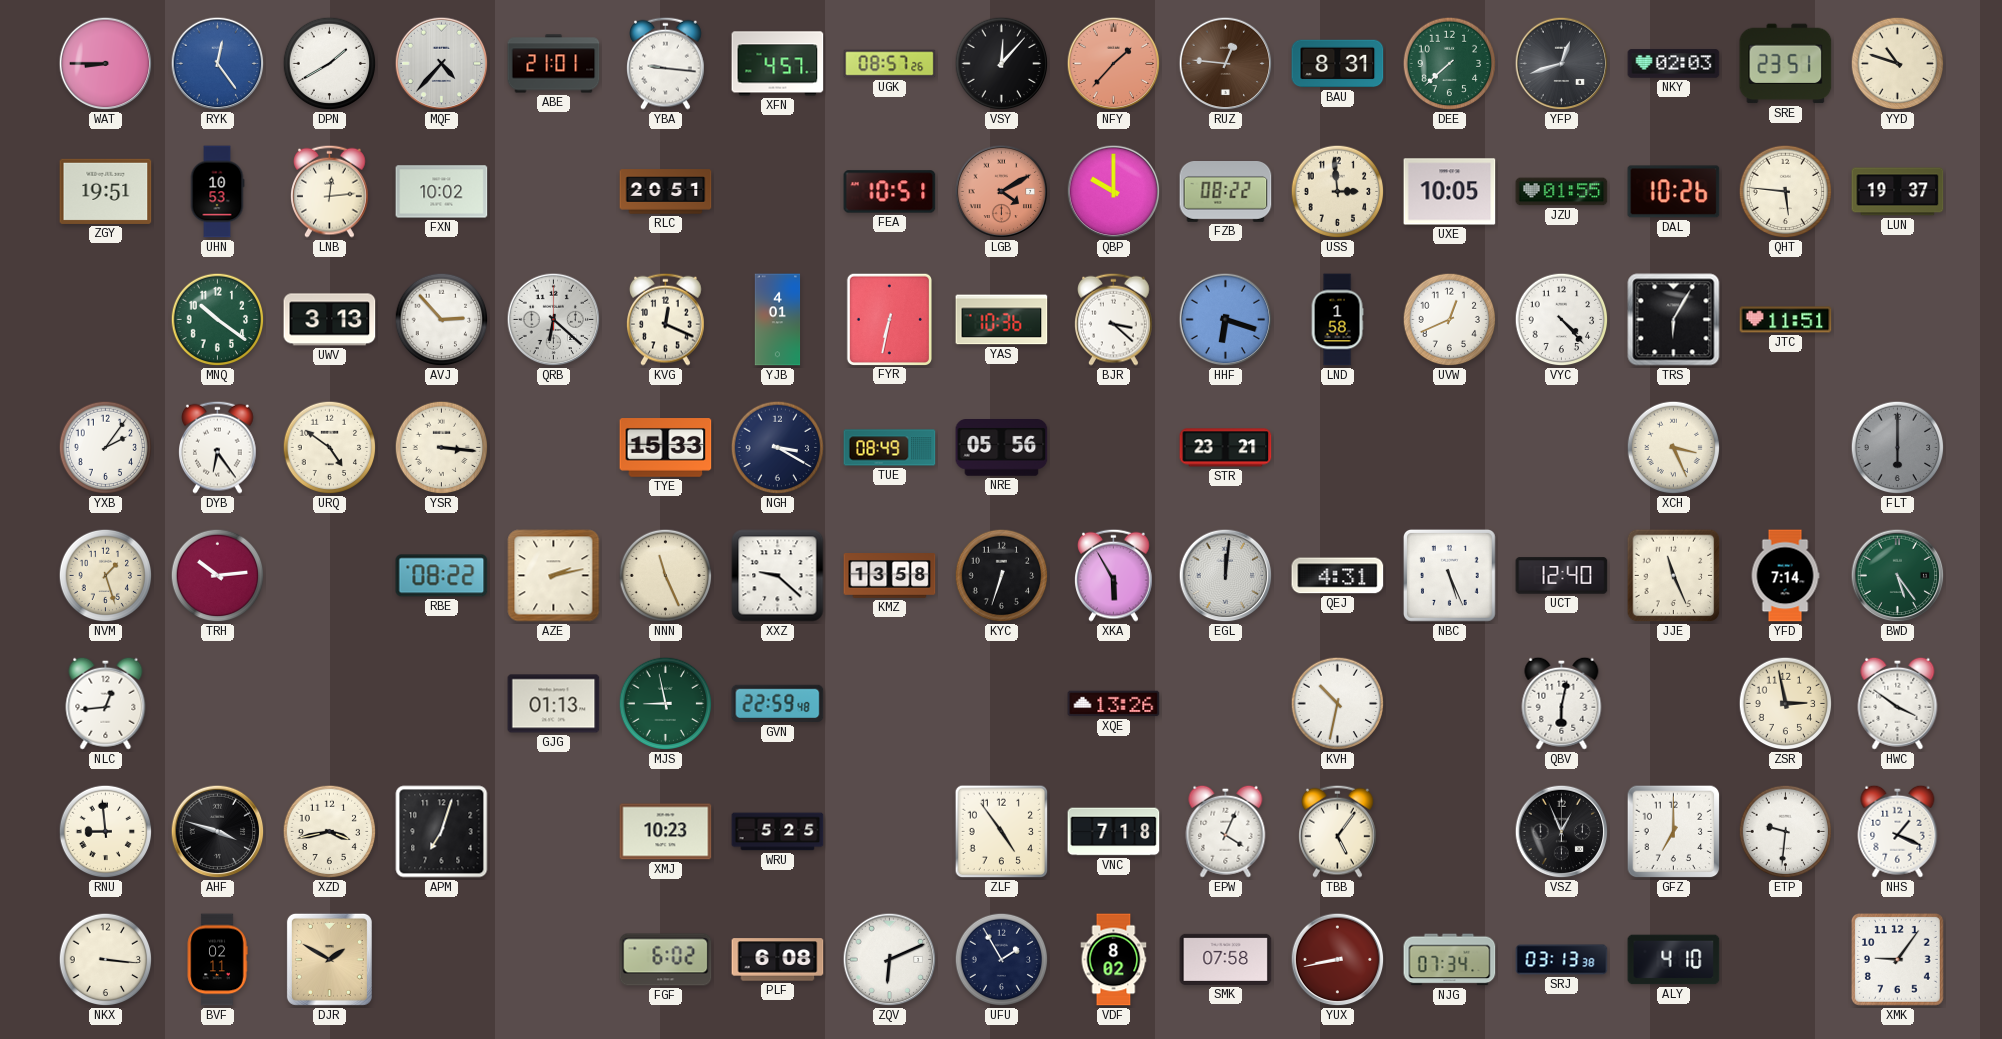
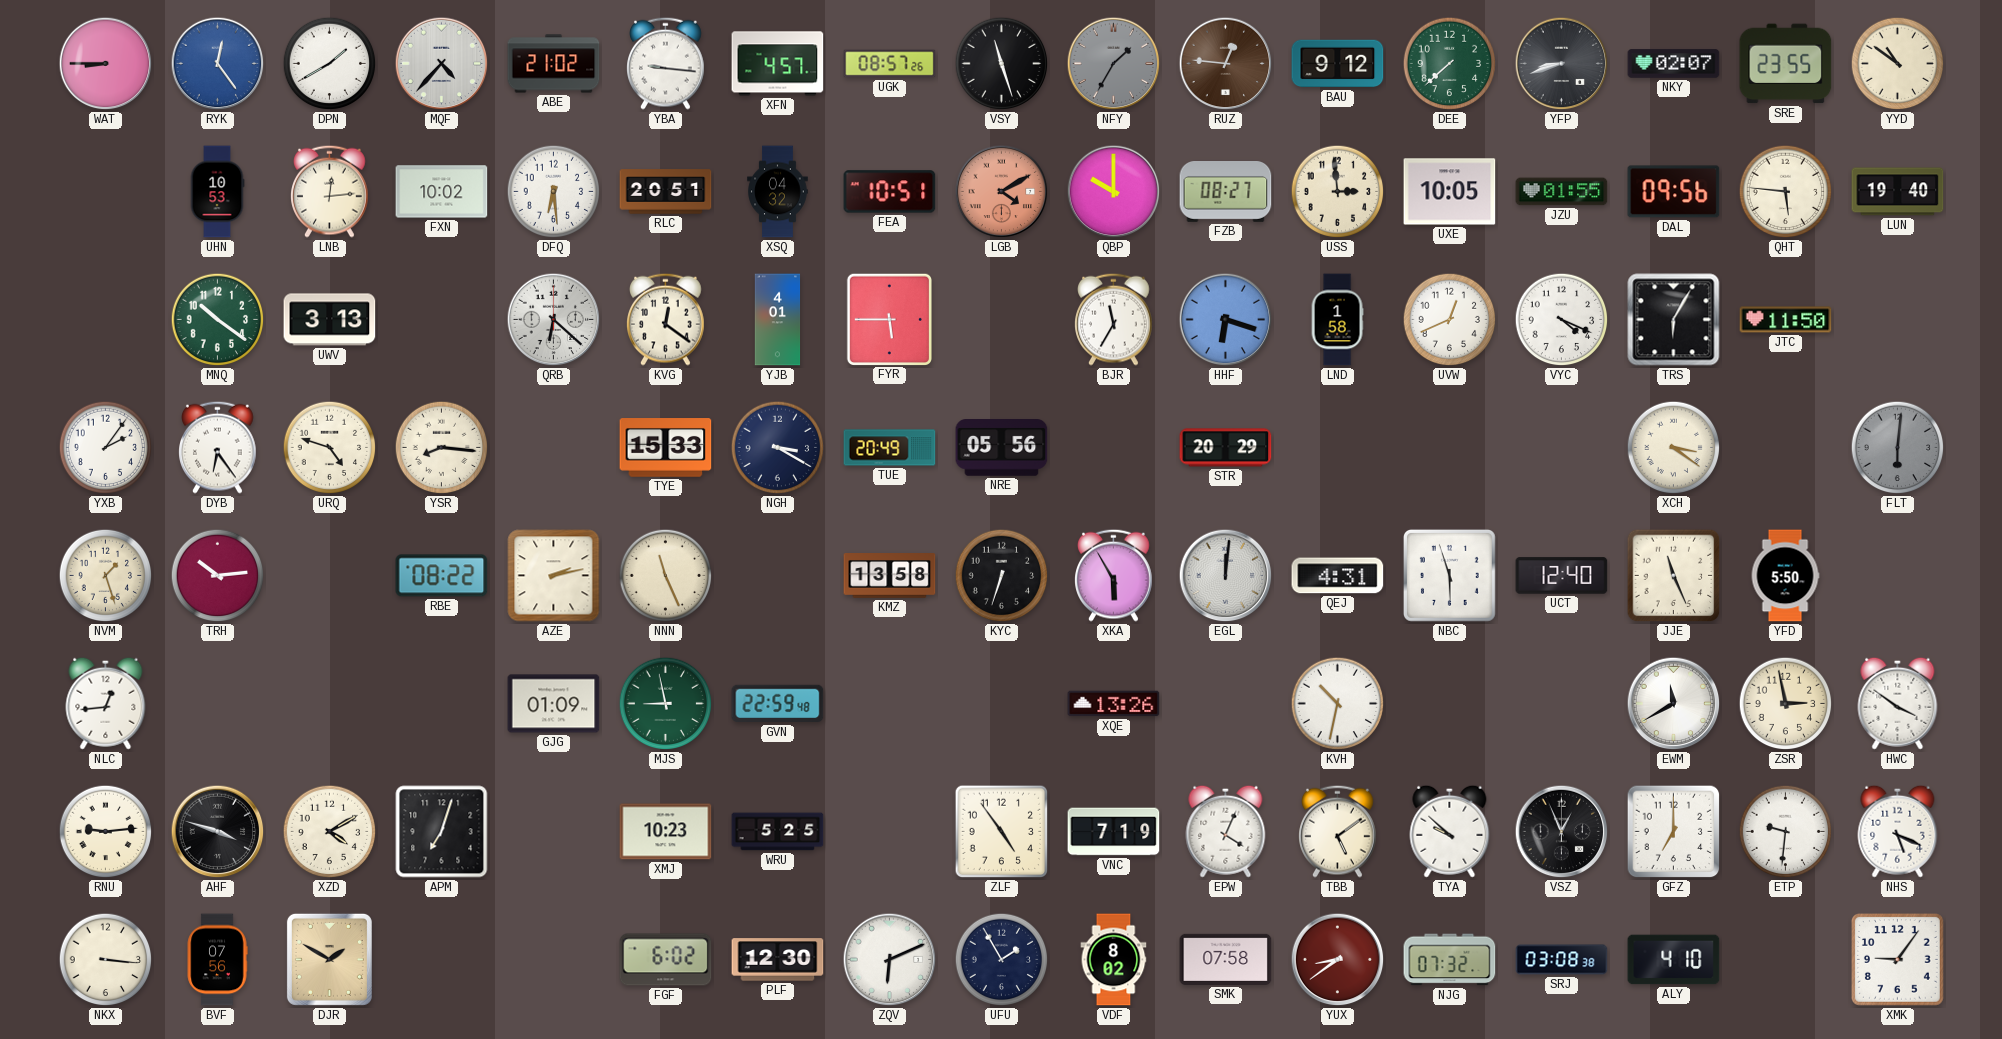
ABE: 21:01 -> 21:02
VSY: 12:07 -> 11:27
NFY: 1:37 -> 1:35
NFY dial: salmon -> grey
BAU: 8:31 -> 9:12
YFP: 12:42 -> 8:42
NKY: 02:03 -> 02:07
SRE: 23:51 -> 23:55
YYD: 10:48 -> 10:51
ZGY: 19:51 -> none
DFQ: none -> 6:29
XSQ: none -> 04:32
FZB: 08:22 -> 08:27
DAL: 10:26 -> 09:56
LUN: 19:37 -> 19:40
AVJ: 2:53 -> none
KVG: 12:19 -> 12:21
FYR: 6:32 -> 5:45
YAS: 10:36 -> none
BJR: 3:22 -> 11:35
VYC: 4:23 -> 4:19
JTC: 11:51 -> 11:50
URQ: 4:51 -> 4:48
YSR: 3:16 -> 8:16
TUE: 08:49 -> 20:49
STR: 23:21 -> 20:29
XCH: 3:26 -> 3:21
FLT: 6:00 -> 6:01
XXZ: 9:22 -> none
NBC: 5:26 -> 5:57
YFD: 7:14 -> 5:50
BWD: 5:24 -> none
GJG: 01:13 -> 01:09
QBV: 6:02 -> none
EWM: none -> 11:40
RNU: 8:59 -> 9:14
XZD: 3:43 -> 4:10
VNC: 7:18 -> 7:19
TBB: 5:06 -> 5:09
TYA: none -> 9:52
NHS: 1:19 -> 5:19
BVF: 02:11 -> 07:56
PLF: 6:08 -> 12:30
YUX: 8:43 -> 8:39
NJG: 07:34 -> 07:32
SRJ: 03:13 -> 03:08
